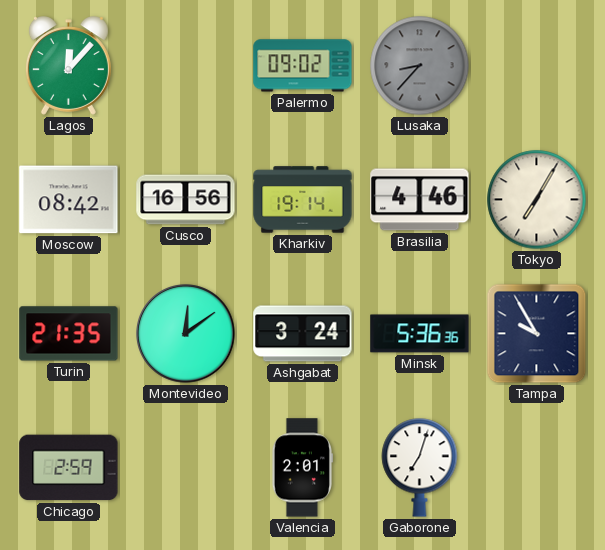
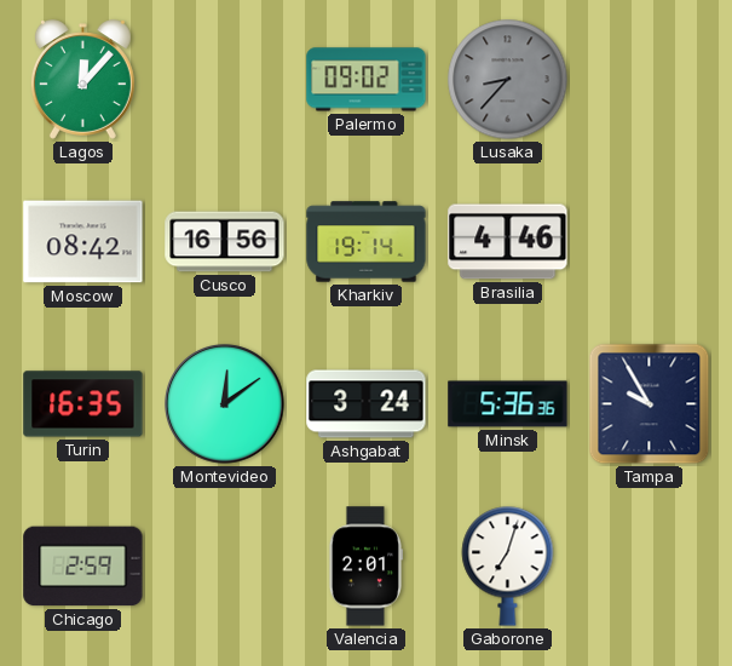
Tokyo: 7:05 -> none
Turin: 21:35 -> 16:35
